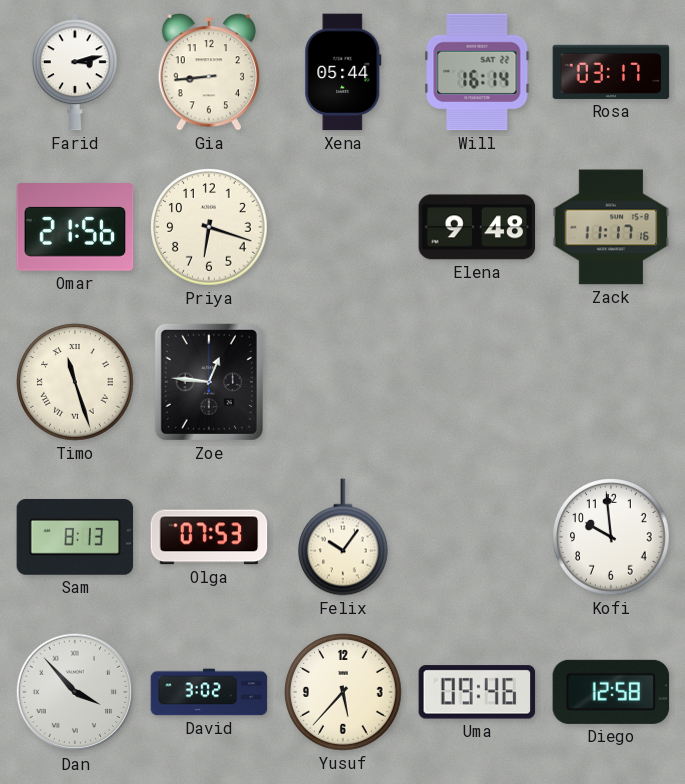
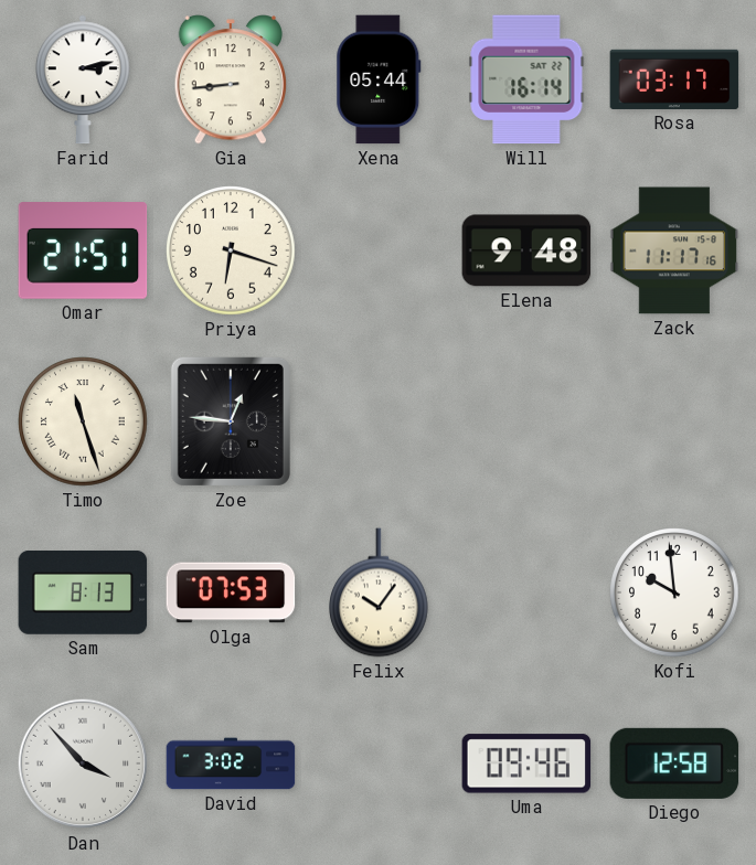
Omar: 21:56 -> 21:51
Yusuf: 5:37 -> none
